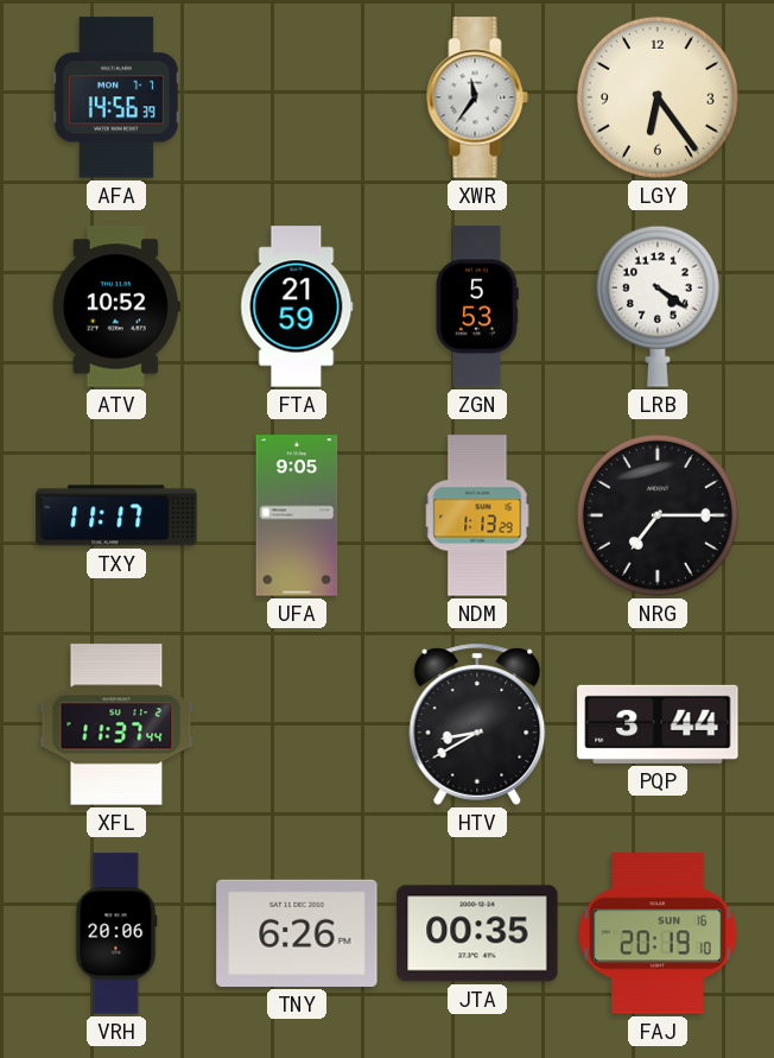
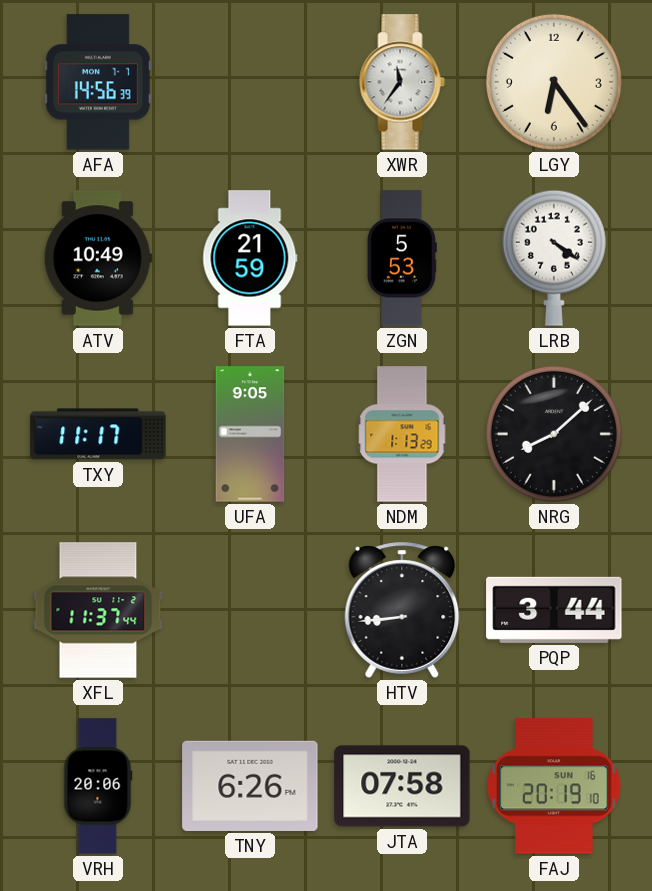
ATV: 10:52 -> 10:49
NRG: 7:15 -> 8:08
HTV: 8:40 -> 8:44
JTA: 00:35 -> 07:58
